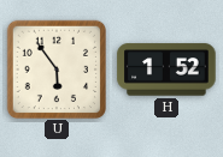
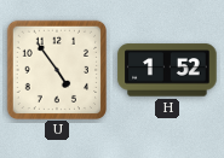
U: 5:54 -> 4:54
